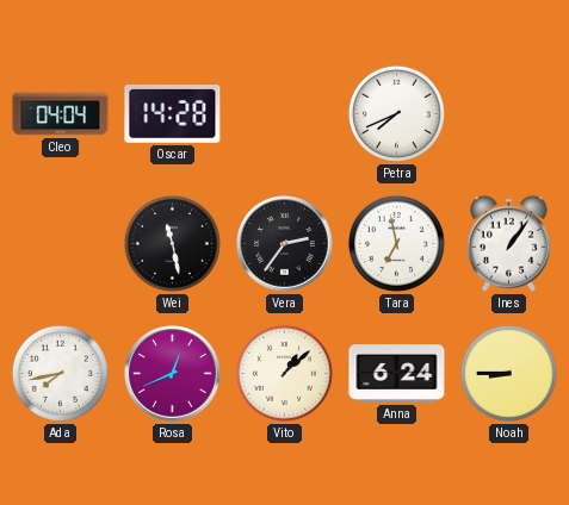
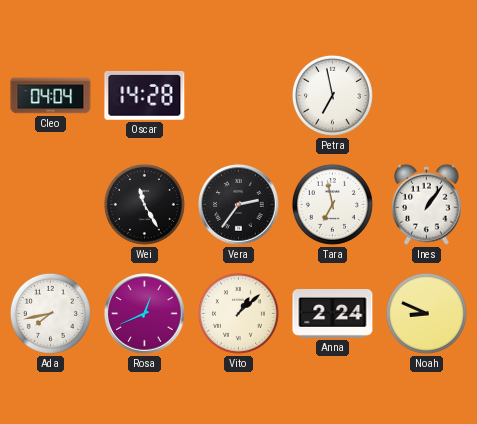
Petra: 7:41 -> 6:58
Wei: 11:28 -> 11:25
Anna: 6:24 -> 2:24
Noah: 8:45 -> 8:49
